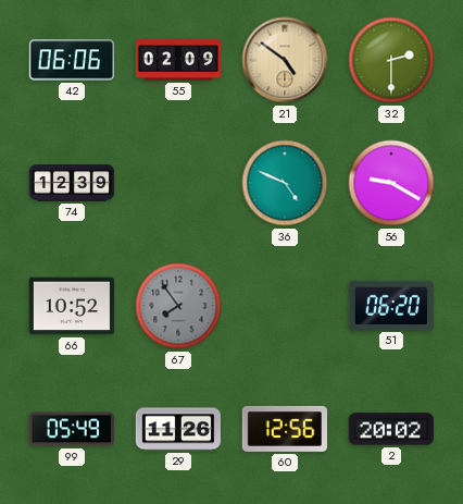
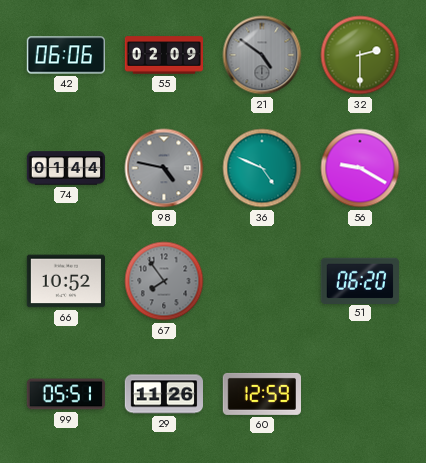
21 dial: champagne -> grey
74: 12:39 -> 01:44
98: none -> 4:47
99: 05:49 -> 05:51
60: 12:56 -> 12:59
2: 20:02 -> none
